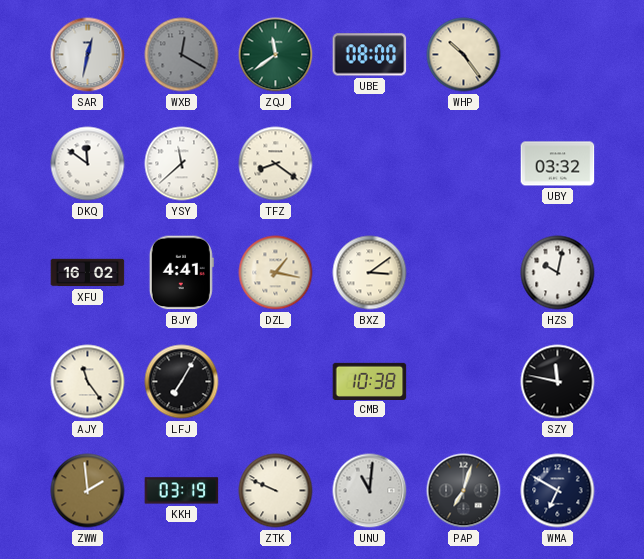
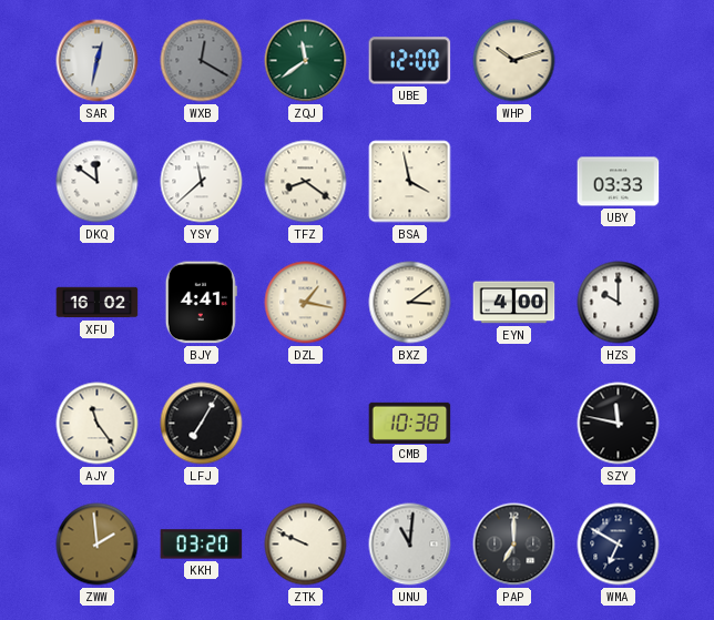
UBE: 08:00 -> 12:00
WHP: 10:24 -> 10:12
BSA: none -> 3:58
UBY: 03:32 -> 03:33
EYN: none -> 4:00
HZS: 10:02 -> 10:00
KKH: 03:19 -> 03:20
PAP: 7:03 -> 7:00
